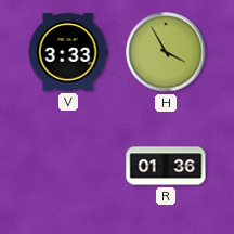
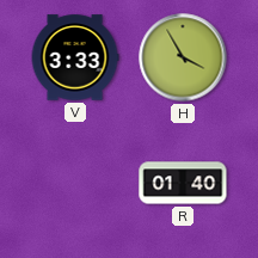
R: 01:36 -> 01:40
